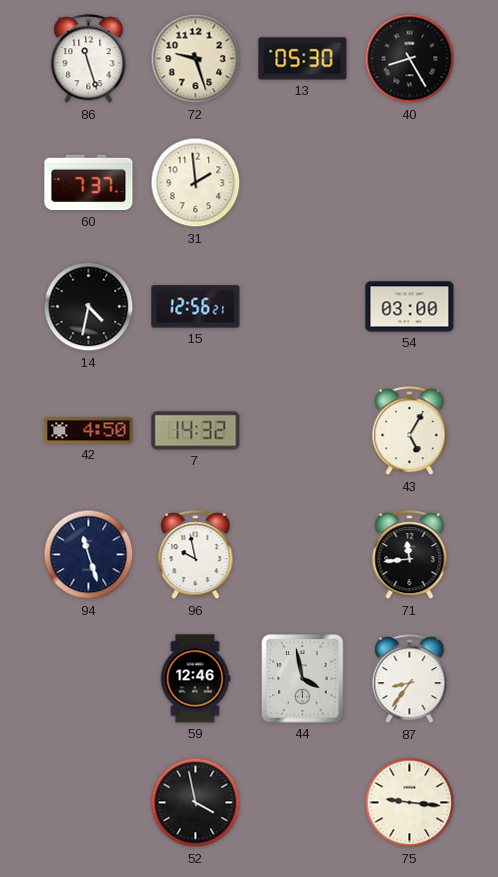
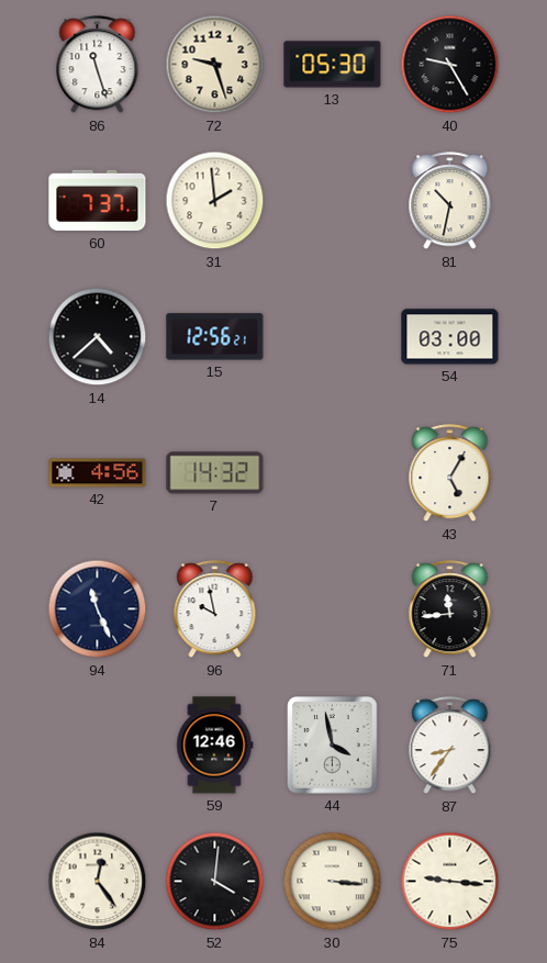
40: 8:25 -> 9:25
81: none -> 10:32
14: 4:32 -> 4:38
42: 4:50 -> 4:56
94: 11:27 -> 11:26
84: none -> 12:24
52: 3:58 -> 4:01
30: none -> 3:16
